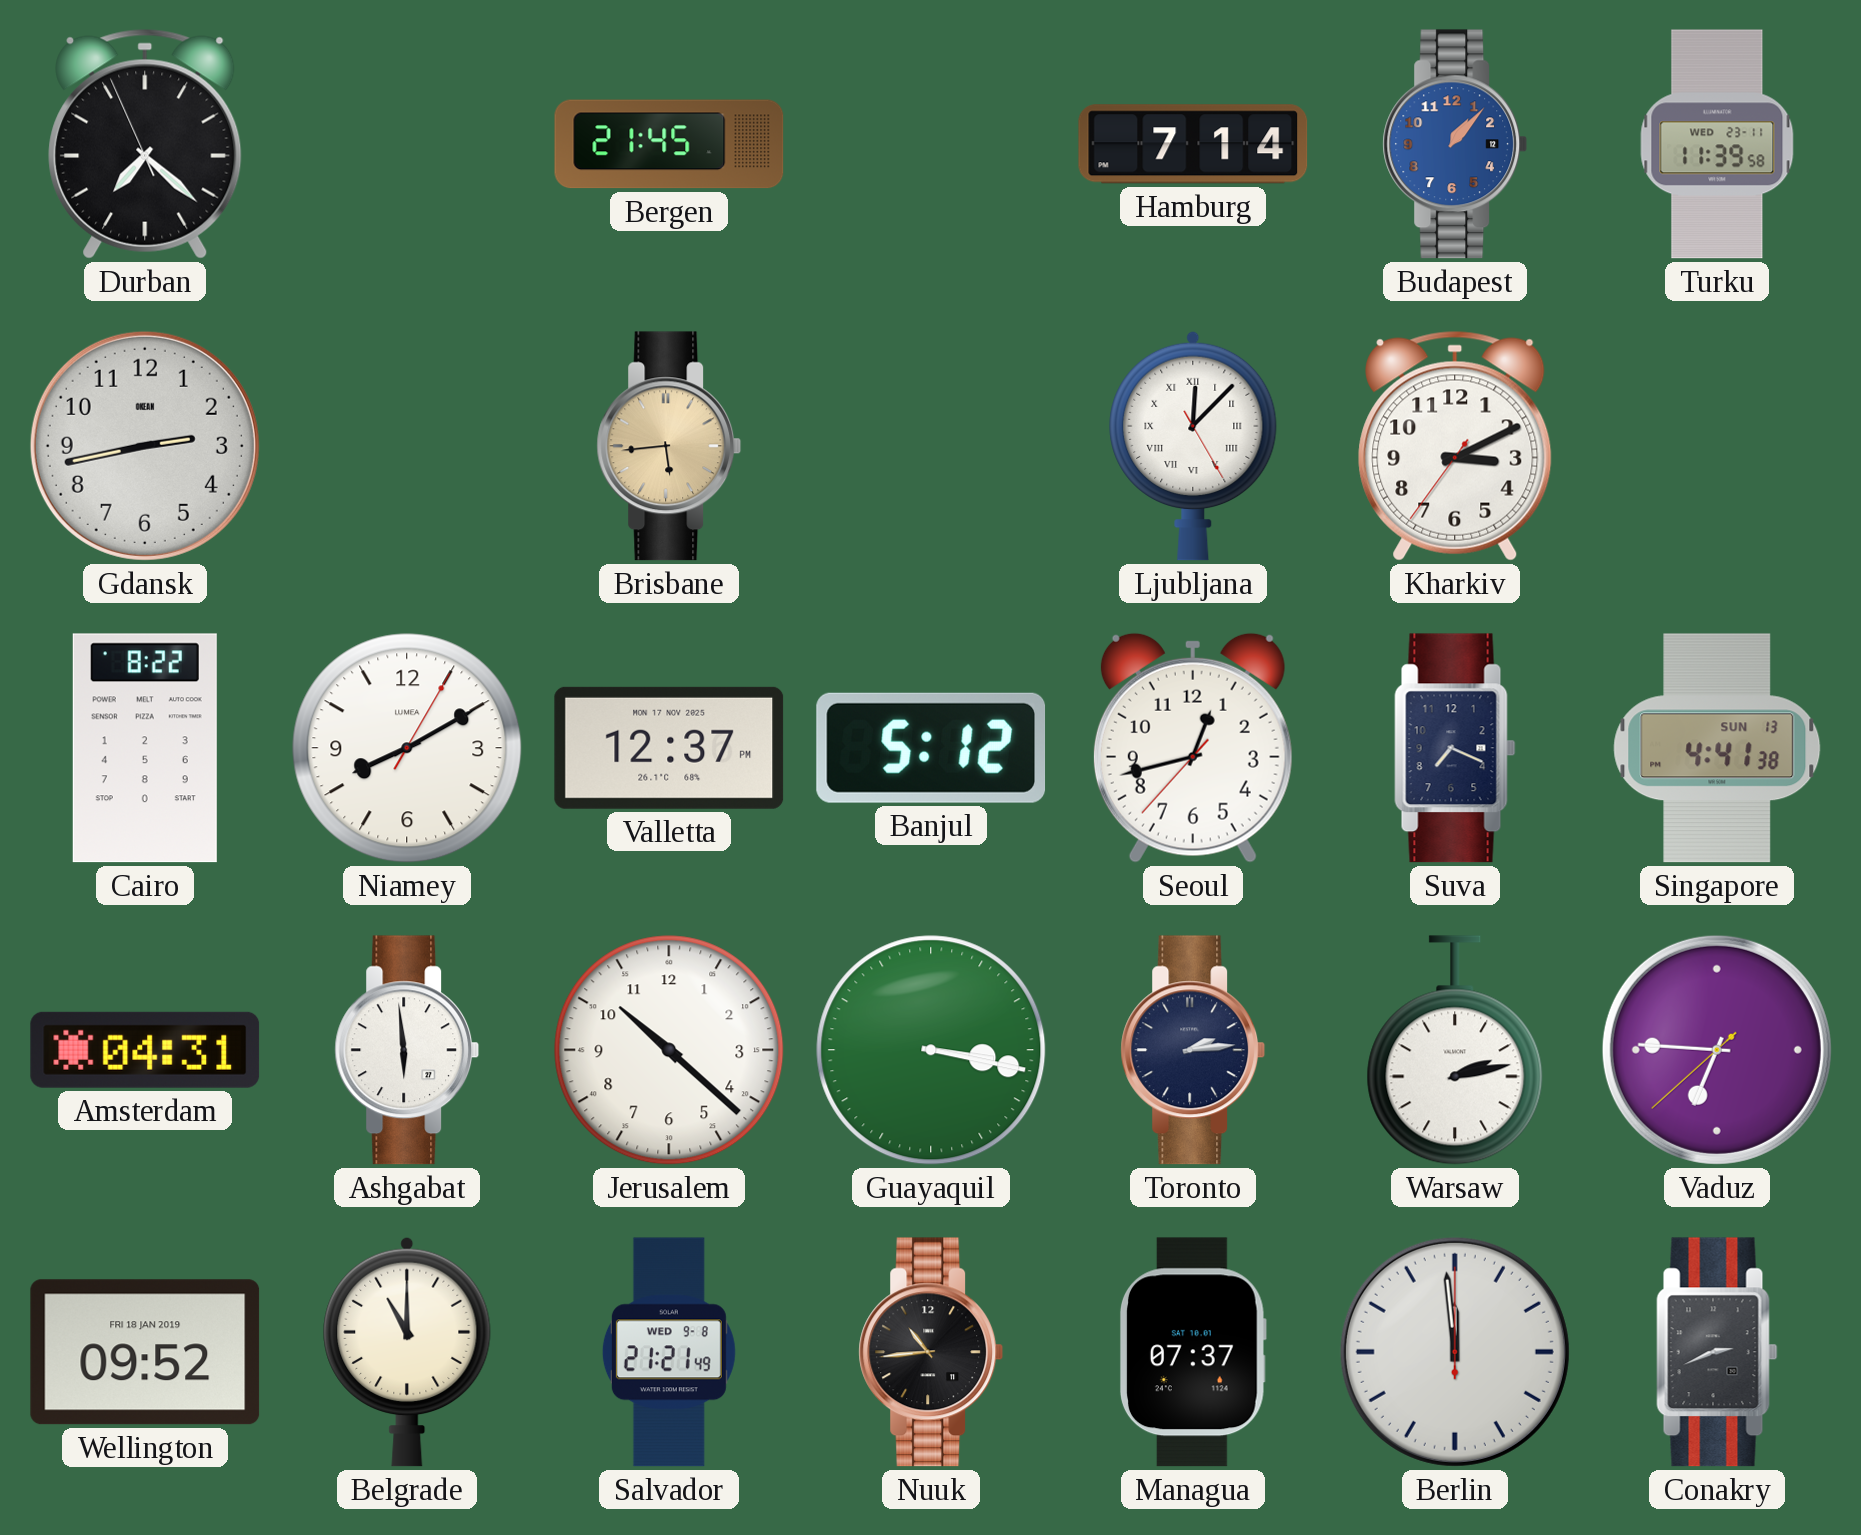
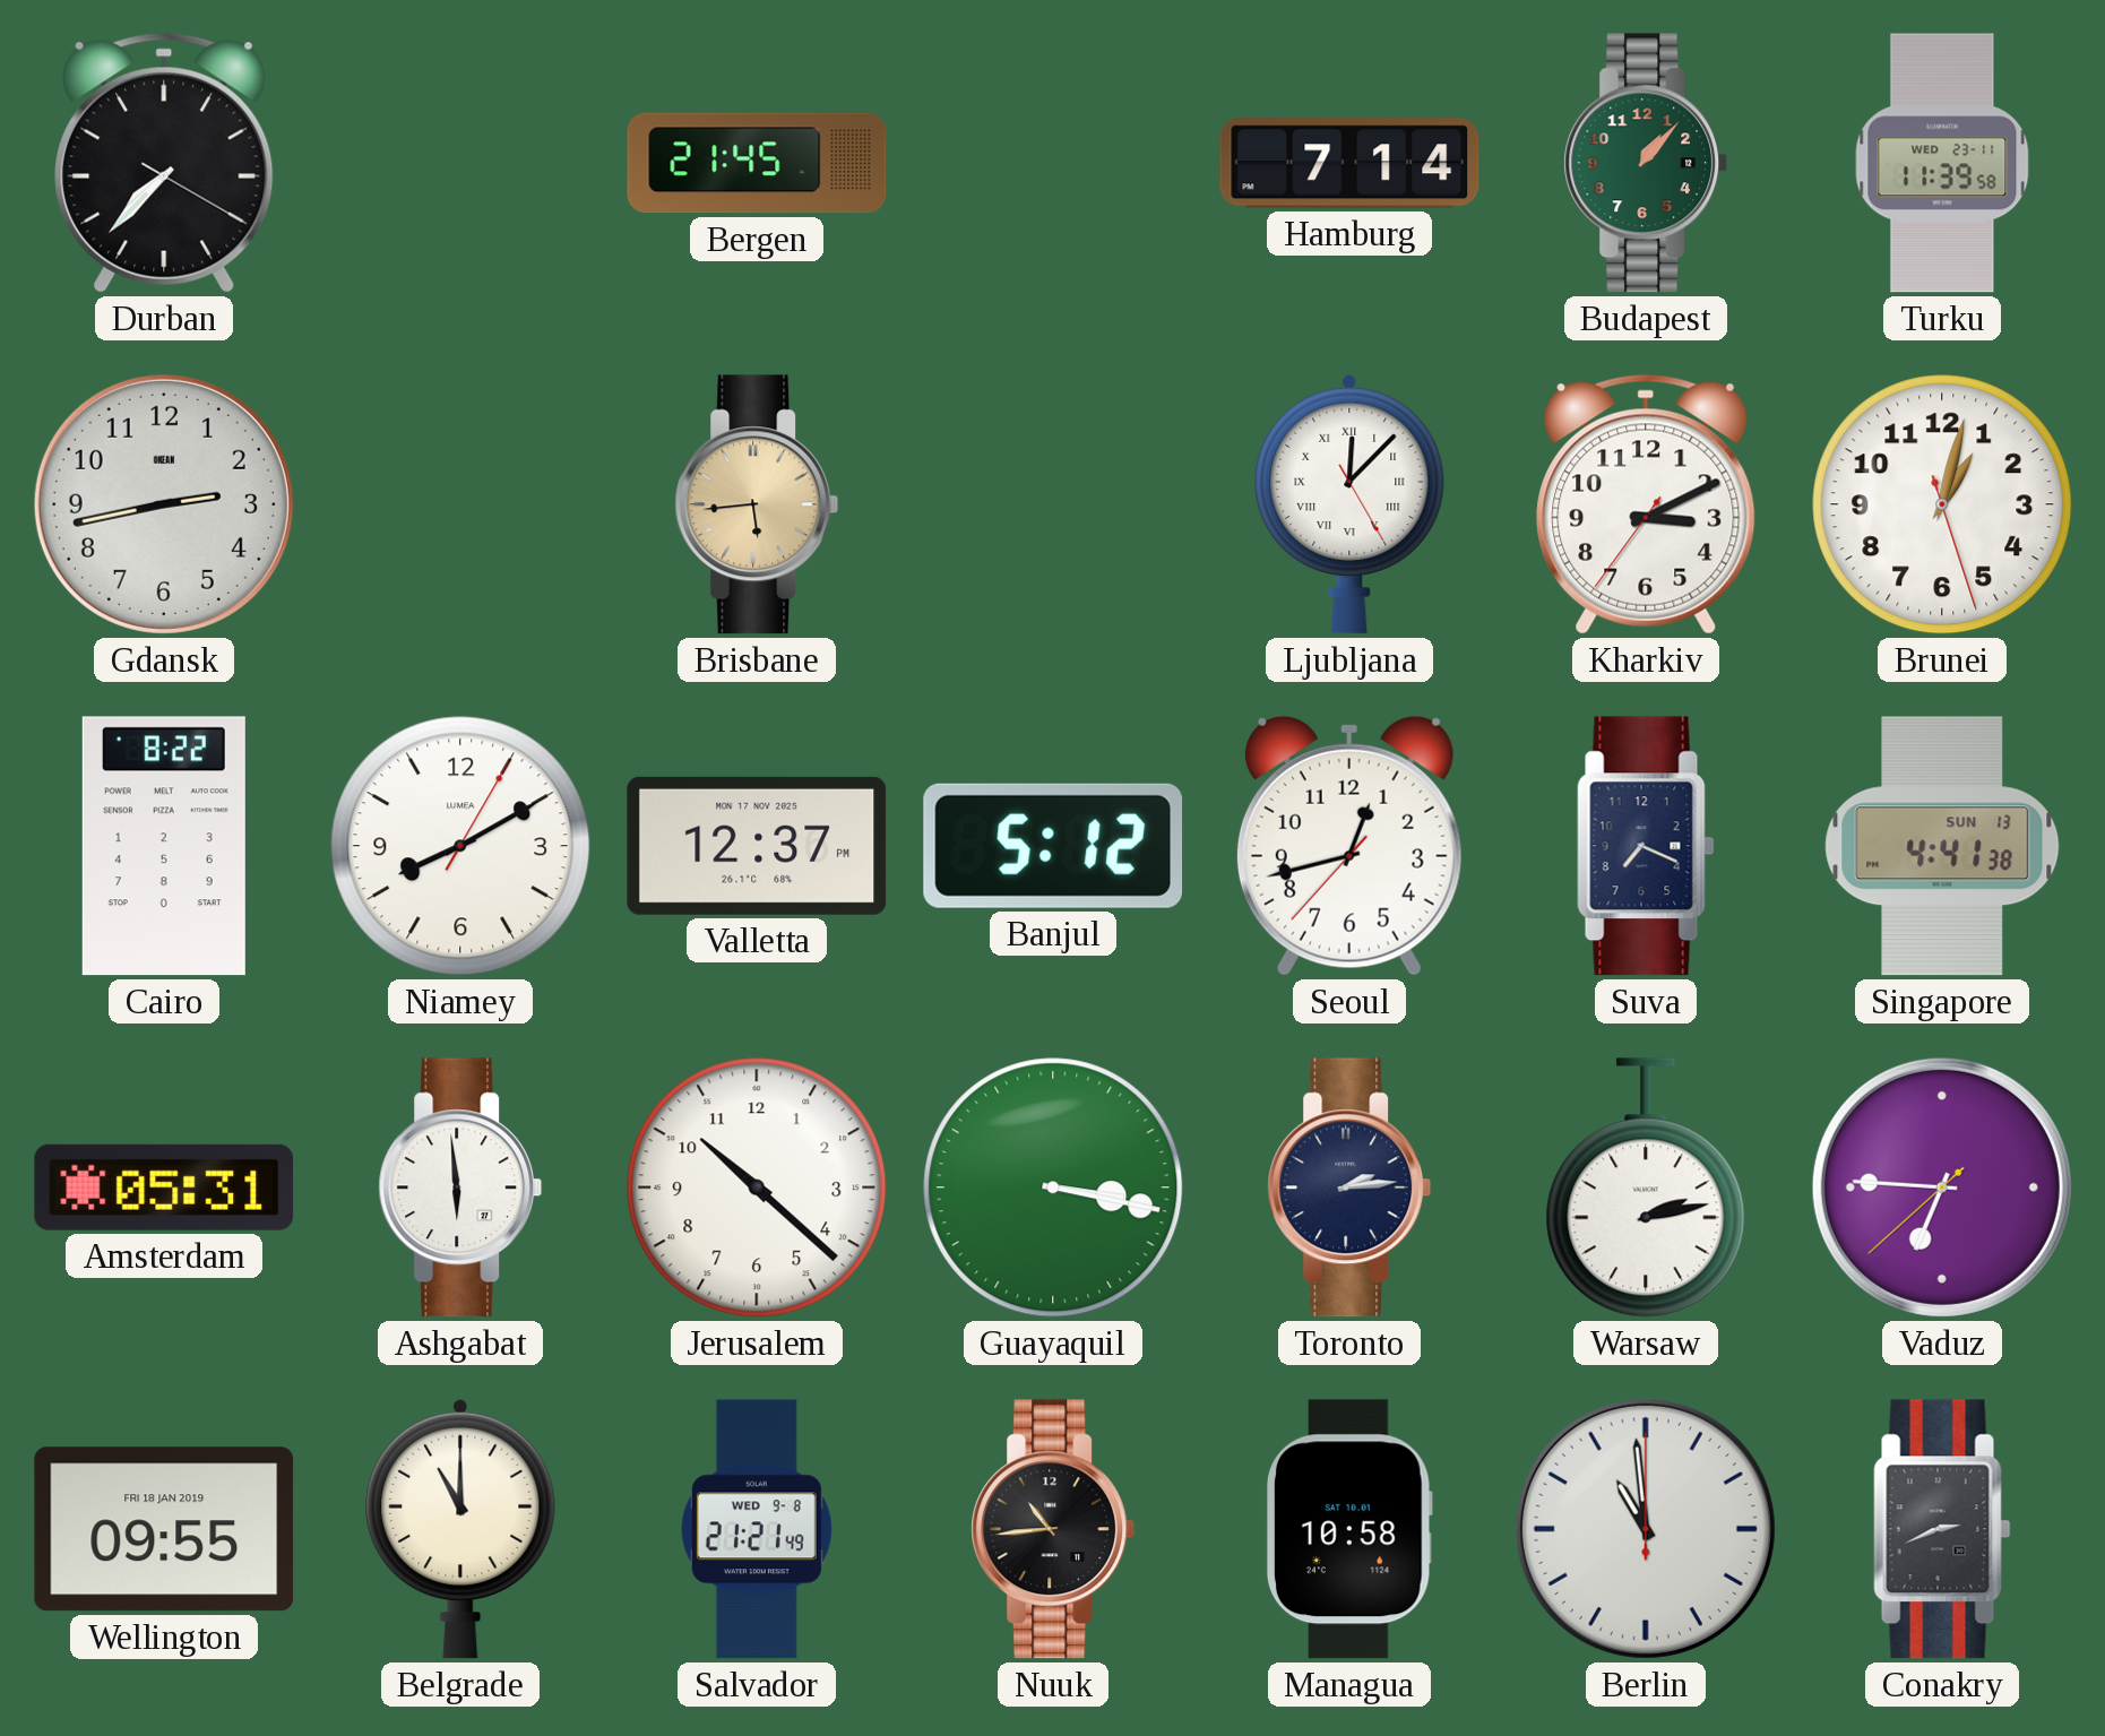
Durban: 7:21 -> 7:37
Budapest dial: blue -> green
Brunei: none -> 1:02
Amsterdam: 04:31 -> 05:31
Wellington: 09:52 -> 09:55
Managua: 07:37 -> 10:58
Berlin: 11:59 -> 10:59
